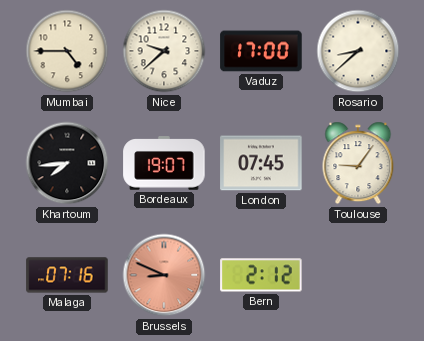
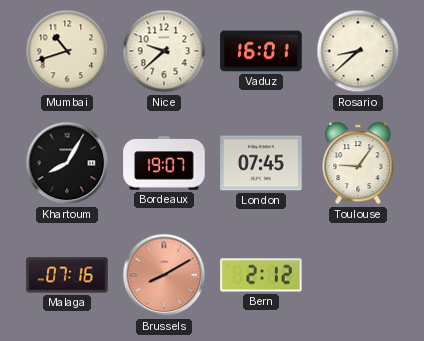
Mumbai: 4:45 -> 10:42
Vaduz: 17:00 -> 16:01
Khartoum: 7:44 -> 8:05
Brussels: 8:49 -> 8:10
